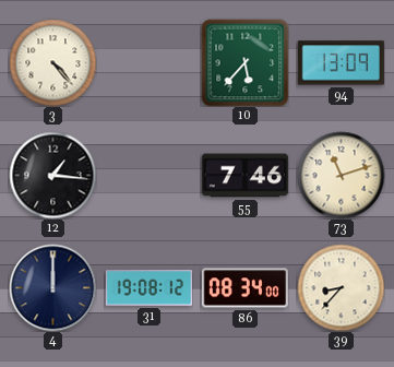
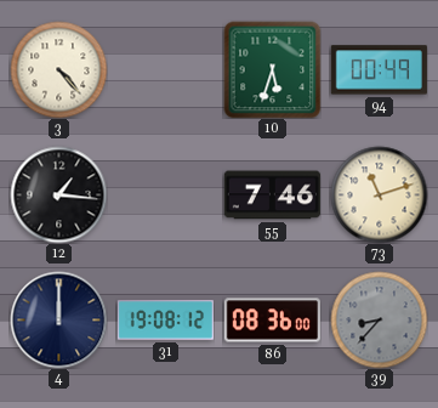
10: 5:37 -> 5:33
94: 13:09 -> 00:49
86: 08:34 -> 08:36
39 dial: cream -> grey
